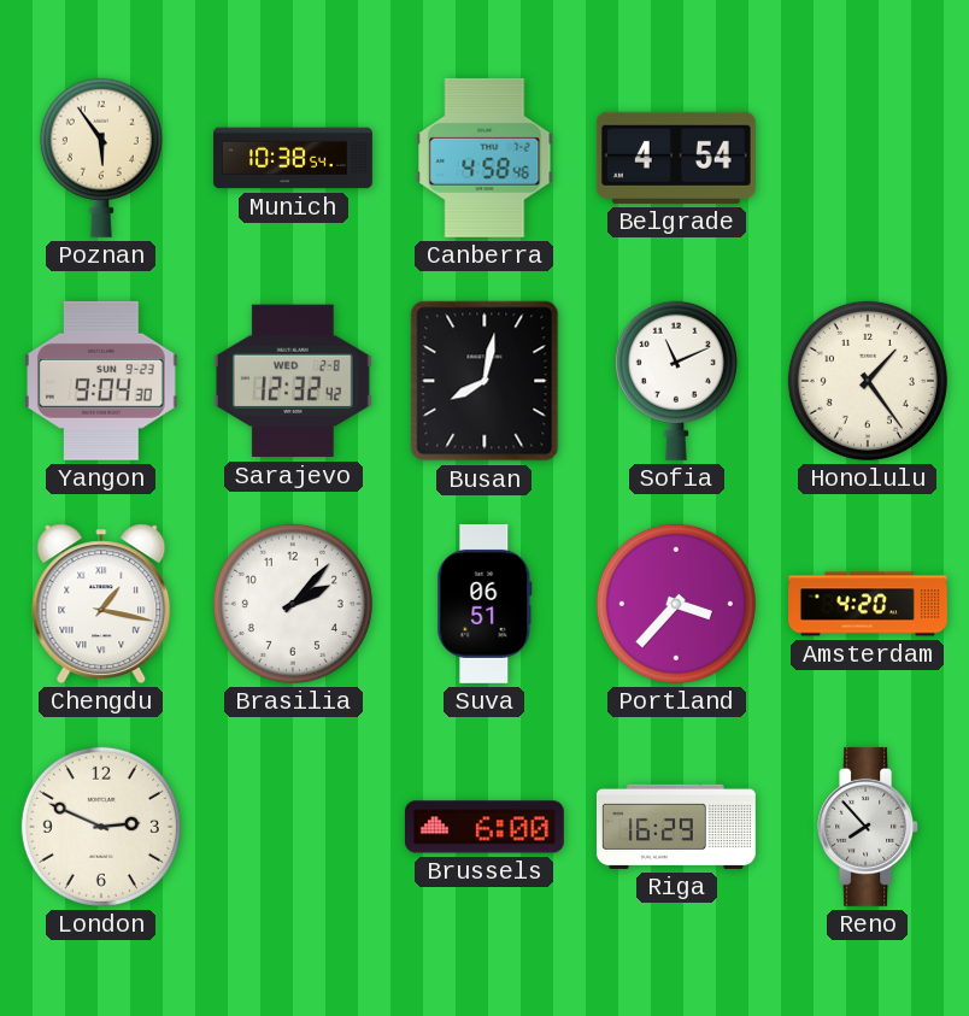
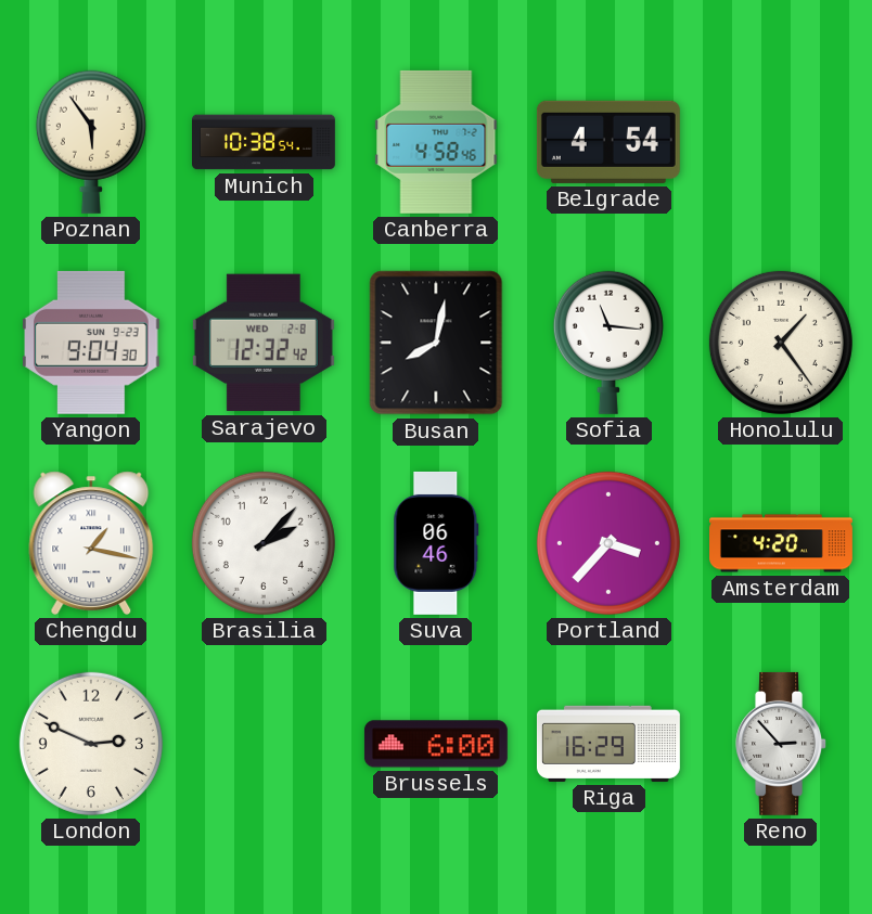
Sofia: 11:11 -> 11:16
Suva: 06:51 -> 06:46
Reno: 7:53 -> 2:53
